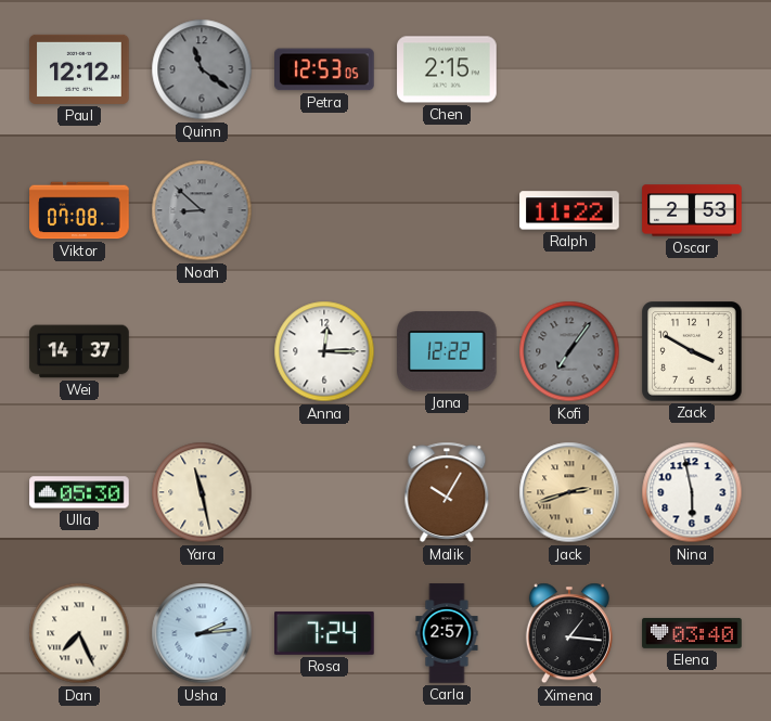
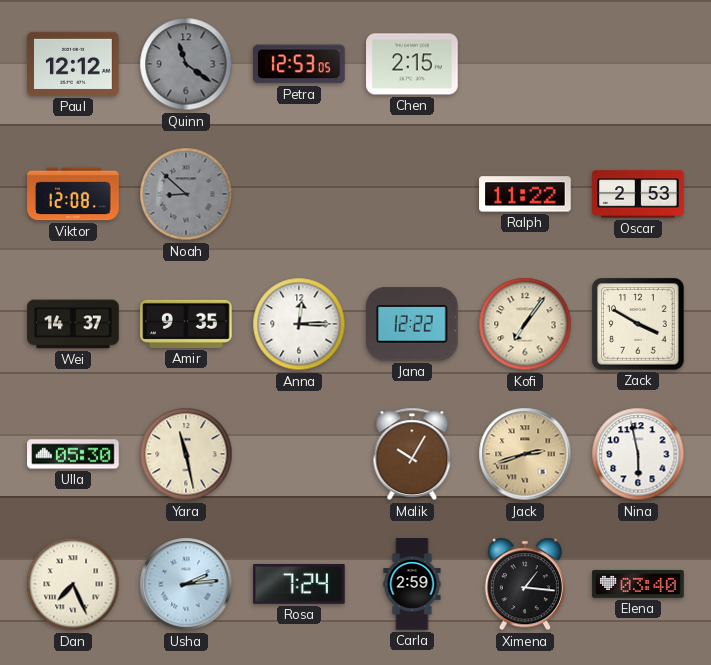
Viktor: 07:08 -> 12:08
Amir: none -> 9:35
Kofi dial: grey -> cream
Carla: 2:57 -> 2:59
